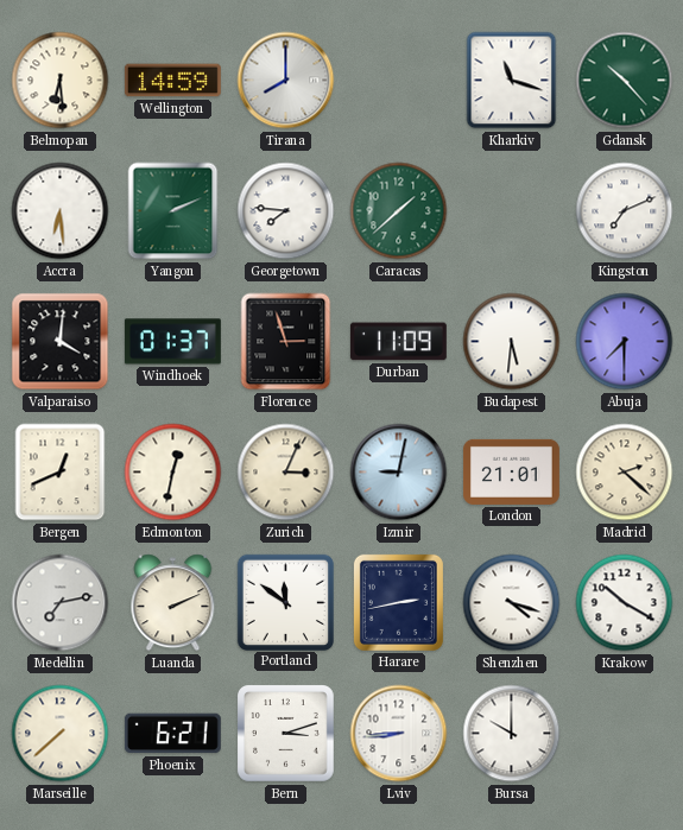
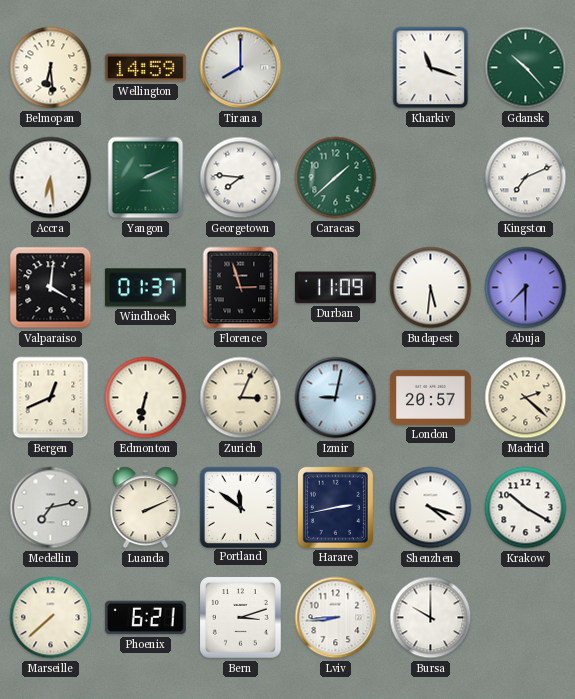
Edmonton: 12:32 -> 6:32
London: 21:01 -> 20:57
